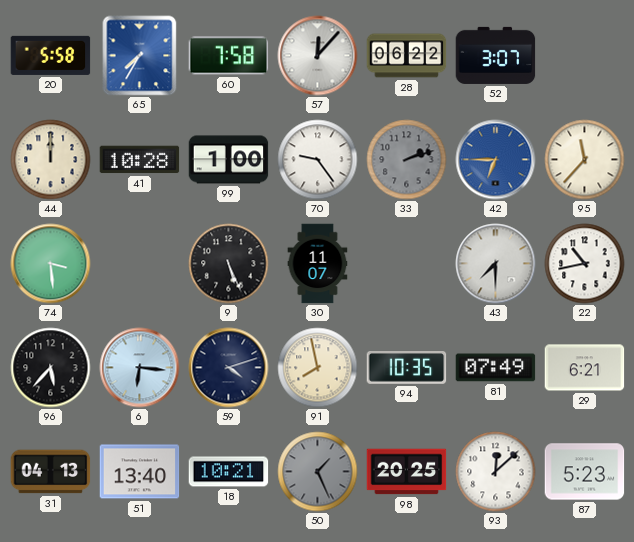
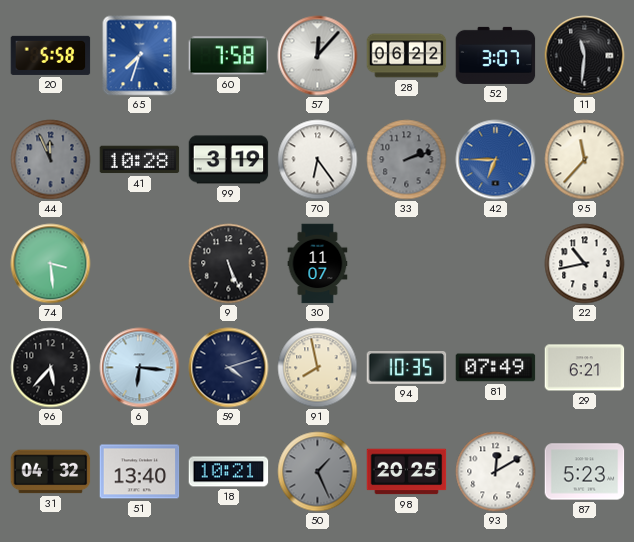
65: 7:35 -> 7:33
11: none -> 11:31
44: 12:00 -> 11:56
44 dial: cream -> grey
99: 1:00 -> 3:19
70: 9:24 -> 6:24
43: 7:30 -> none
31: 04:13 -> 04:32
93: 12:08 -> 12:10
